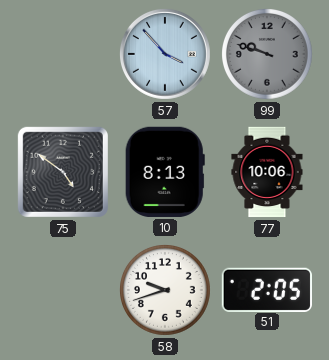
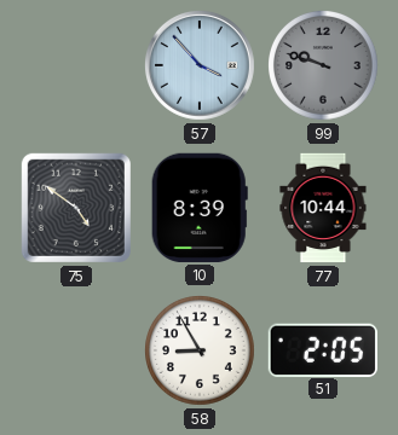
10: 8:13 -> 8:39
77: 10:06 -> 10:44
58: 9:42 -> 8:55
